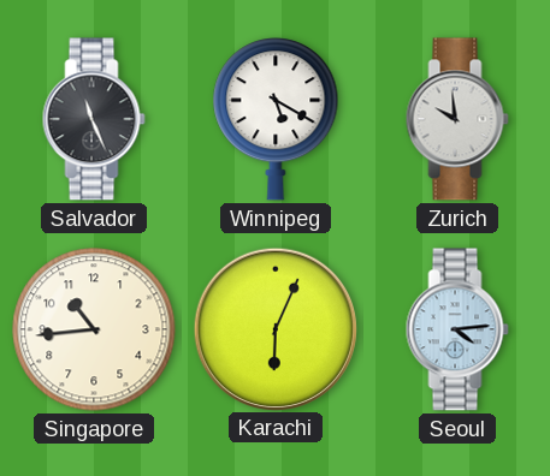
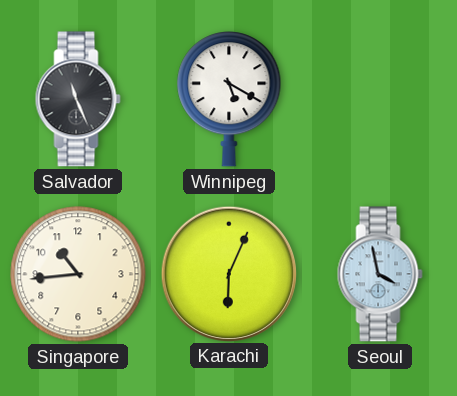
Zurich: 9:59 -> none
Seoul: 4:14 -> 3:58
